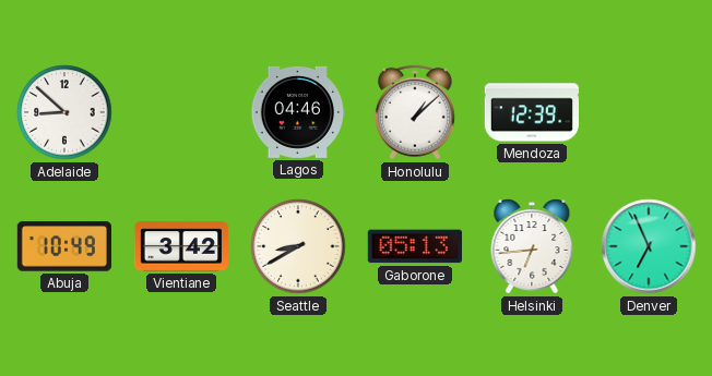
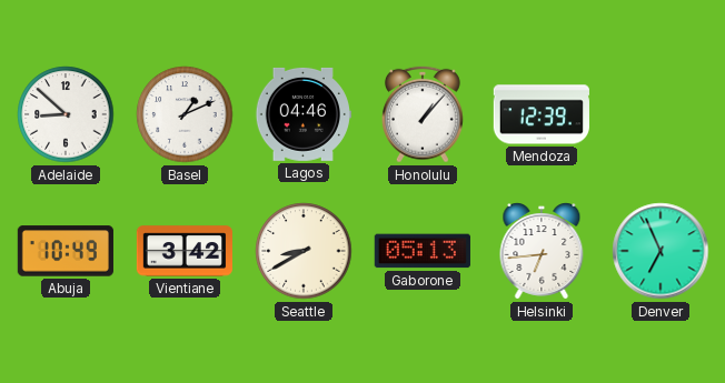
Basel: none -> 1:11
Honolulu: 1:08 -> 1:07
